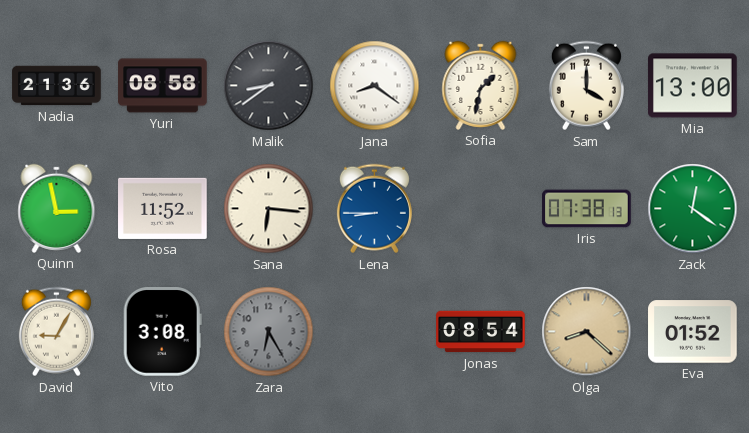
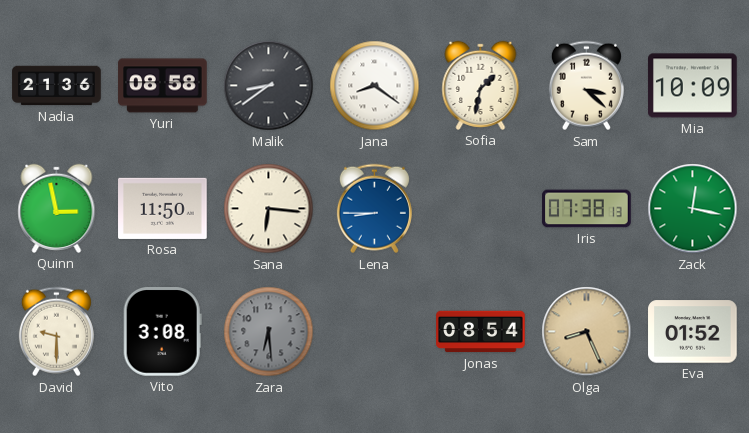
Sam: 4:00 -> 3:22
Mia: 13:00 -> 10:09
Rosa: 11:52 -> 11:50
Zack: 12:21 -> 12:17
David: 9:05 -> 9:30
Zara: 6:25 -> 6:29
Olga: 8:22 -> 8:26
